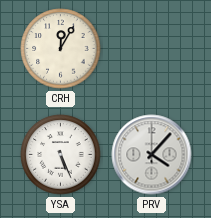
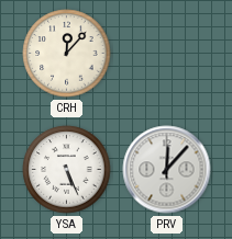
CRH: 12:05 -> 12:07
PRV: 4:07 -> 12:07
